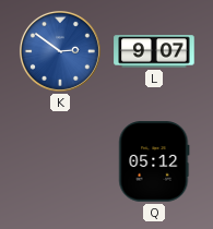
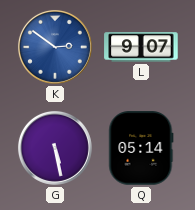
G: none -> 5:28
Q: 05:12 -> 05:14
